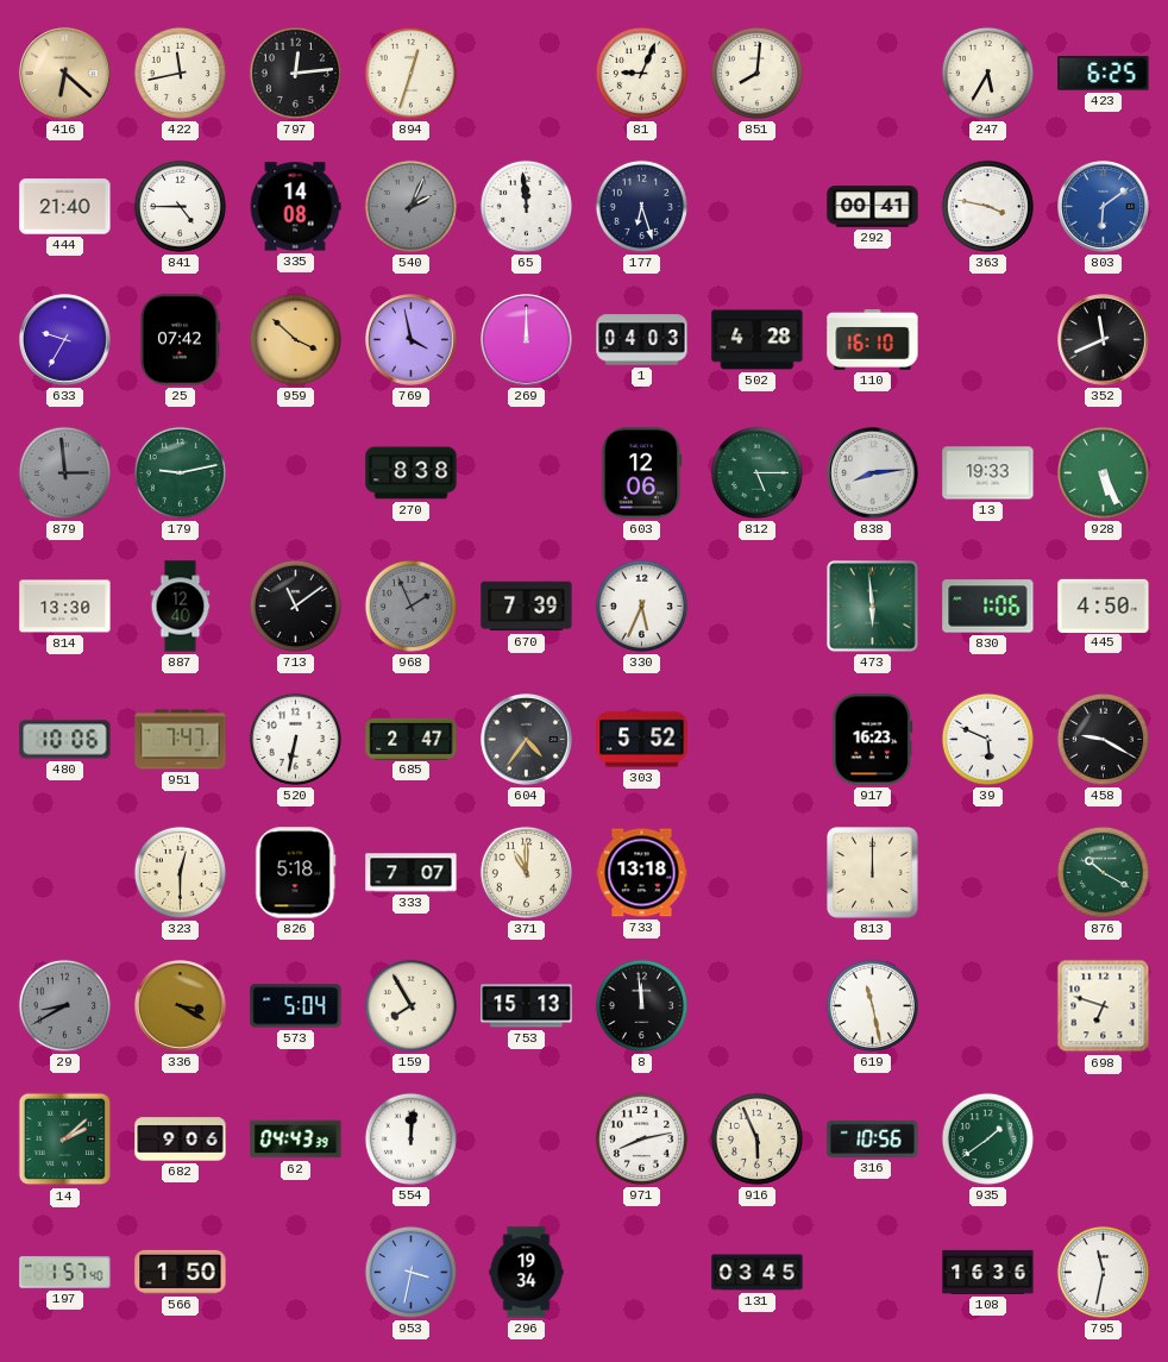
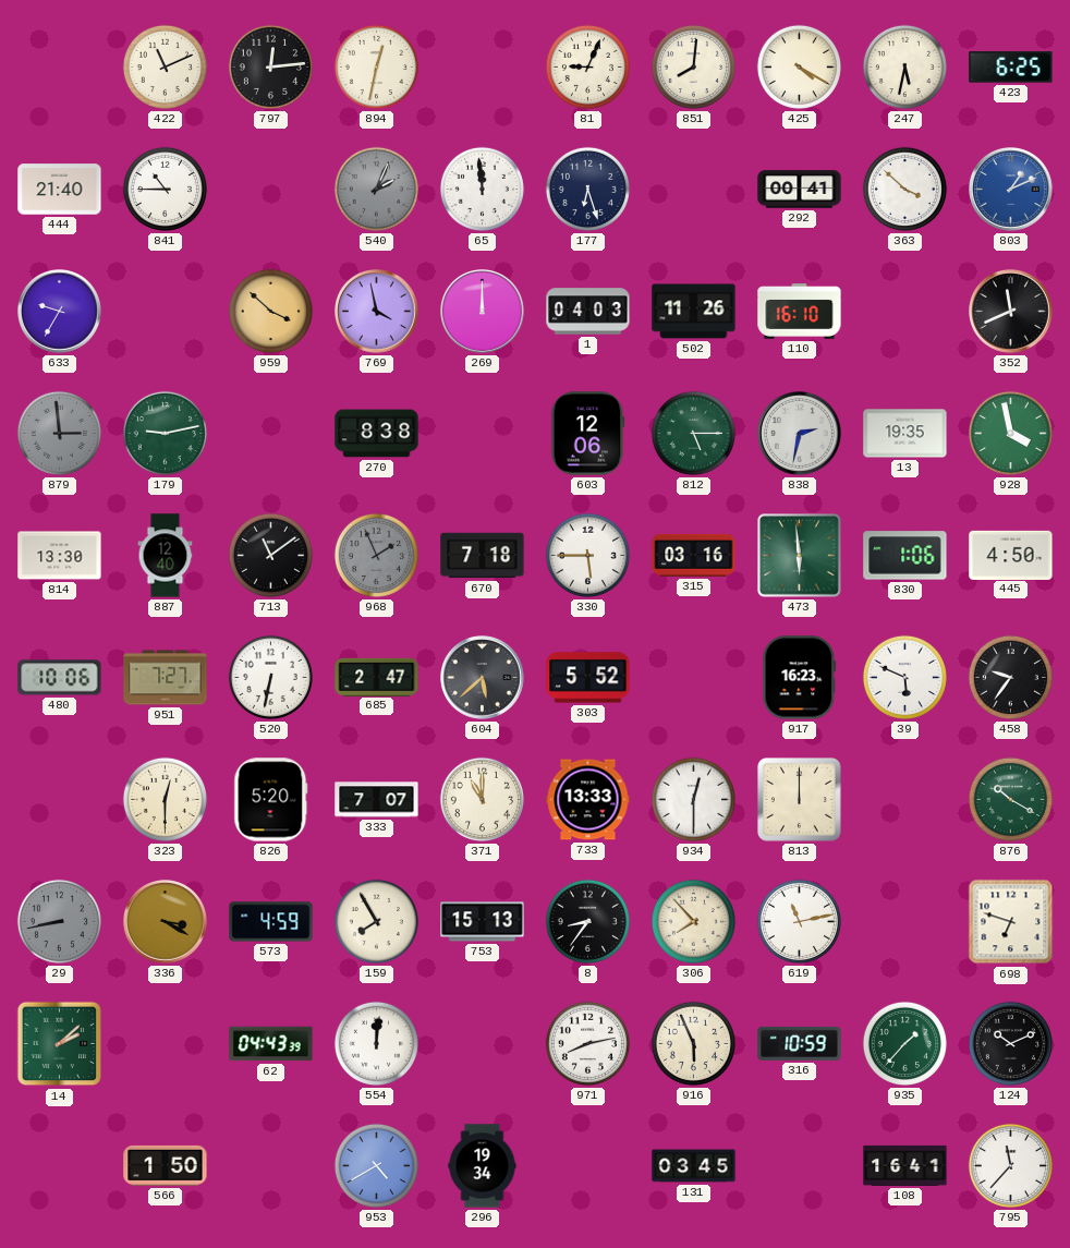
416: 6:22 -> none
422: 11:43 -> 11:11
894: 12:33 -> 12:32
425: none -> 4:20
247: 5:35 -> 5:32
841: 4:45 -> 10:45
335: 14:08 -> none
363: 3:47 -> 3:52
803: 6:09 -> 1:11
25: 07:42 -> none
502: 4:28 -> 11:26
838: 8:14 -> 2:32
13: 19:33 -> 19:35
928: 5:26 -> 3:58
670: 7:39 -> 7:18
330: 5:34 -> 5:45
315: none -> 03:16
951: 7:47 -> 7:27
604: 4:36 -> 5:38
458: 9:20 -> 9:36
826: 5:18 -> 5:20
733: 13:18 -> 13:33
934: none -> 12:30
29: 8:40 -> 8:43
573: 5:04 -> 4:59
8: 11:59 -> 8:36
306: none -> 7:53
619: 11:28 -> 11:13
682: 9:06 -> none
316: 10:56 -> 10:59
935: 1:39 -> 1:37
124: none -> 10:11
197: 1:57 -> none
953: 3:32 -> 4:40
108: 16:36 -> 16:41
795: 11:32 -> 11:37
